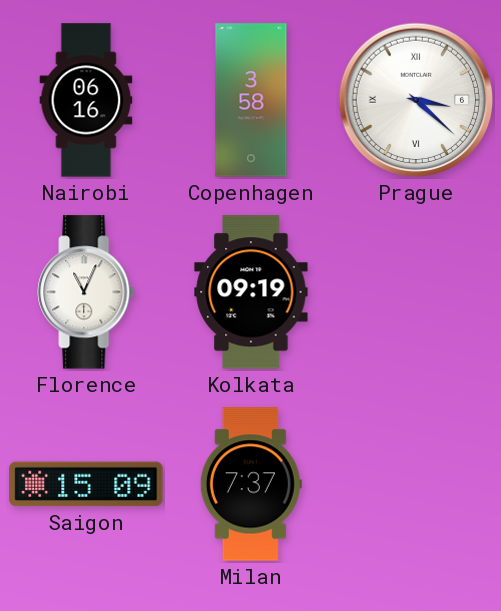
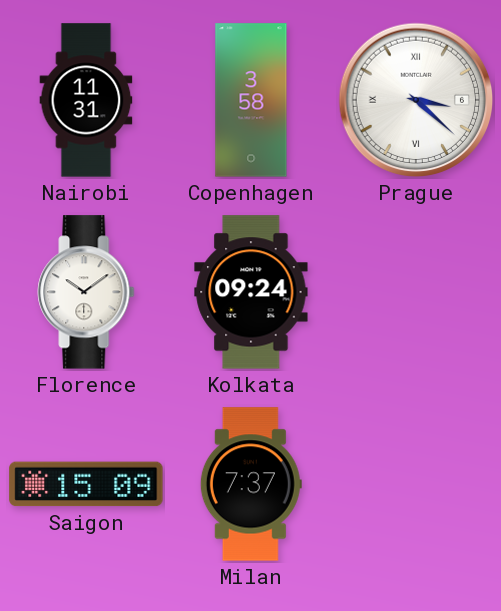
Nairobi: 06:16 -> 11:31
Florence: 11:04 -> 10:09
Kolkata: 09:19 -> 09:24
